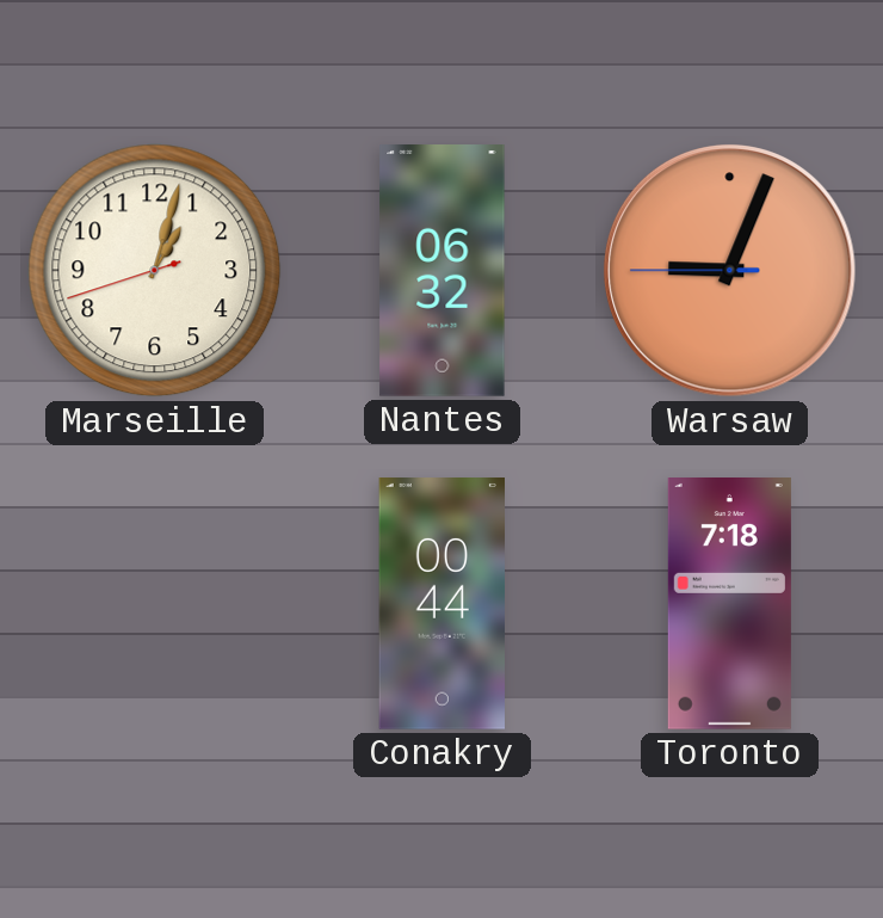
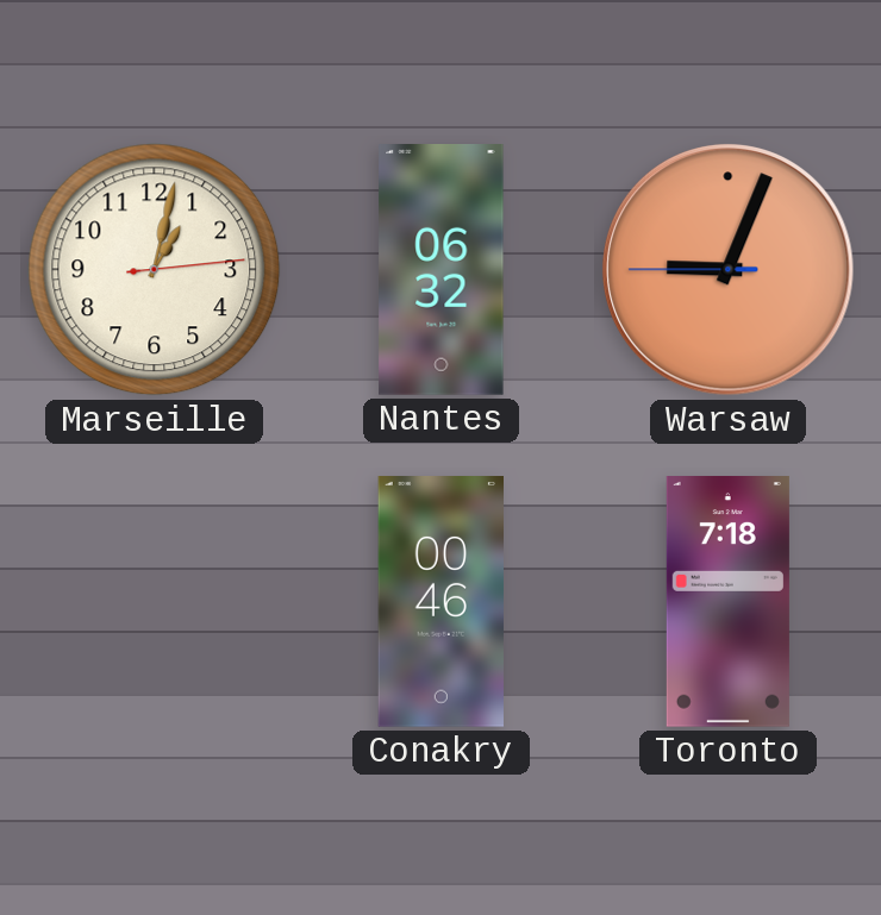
Marseille: 1:02:42 -> 1:02:14
Conakry: 00:44 -> 00:46
